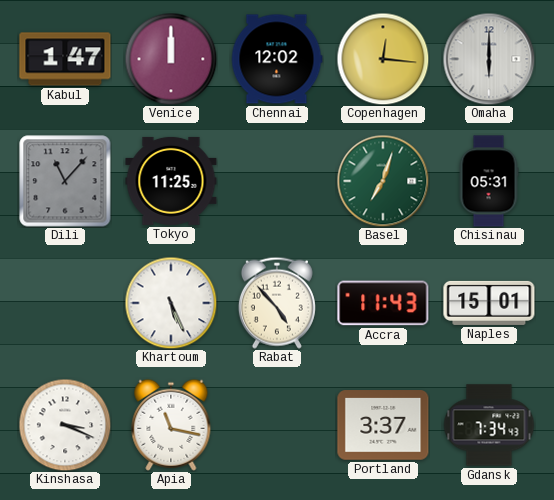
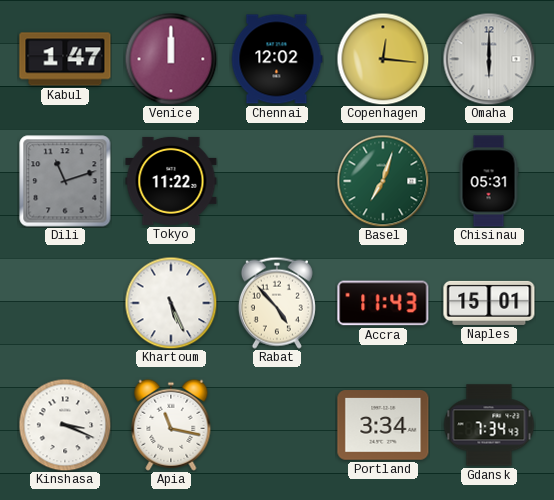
Dili: 11:07 -> 11:12
Tokyo: 11:25 -> 11:22
Portland: 3:37 -> 3:34
